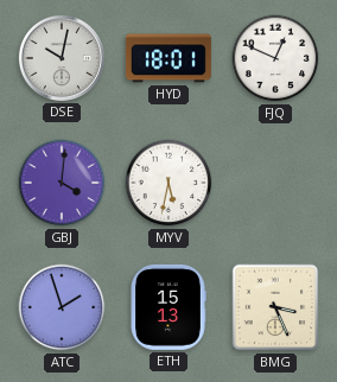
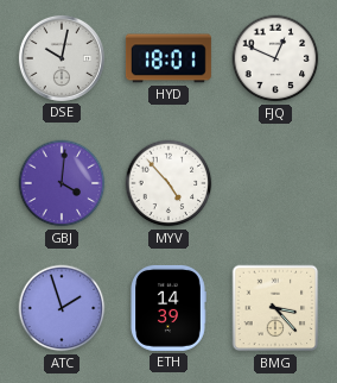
MYV: 5:32 -> 4:53
ETH: 15:13 -> 14:39
BMG: 3:26 -> 3:23
